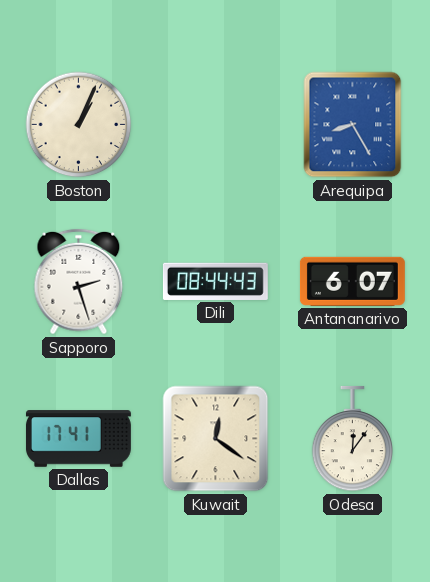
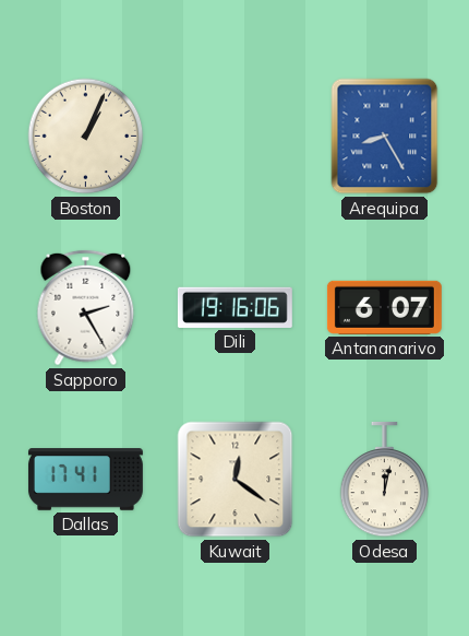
Sapporo: 2:27 -> 2:25
Dili: 08:44 -> 19:16
Odesa: 12:06 -> 12:02
